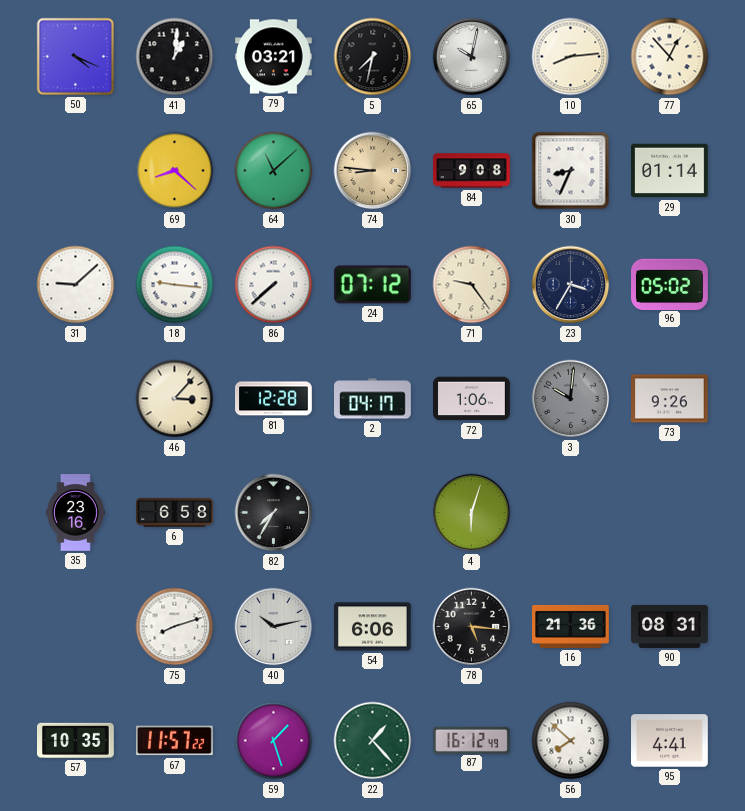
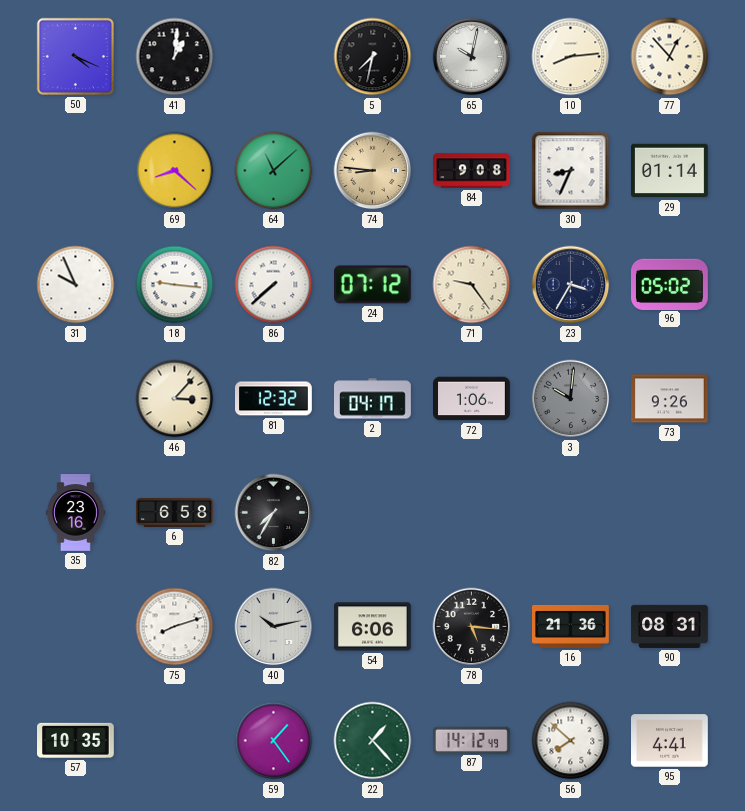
79: 03:21 -> none
31: 9:08 -> 9:56
81: 12:28 -> 12:32
4: 6:03 -> none
67: 11:57 -> none
59: 1:27 -> 1:24
87: 16:12 -> 14:12
